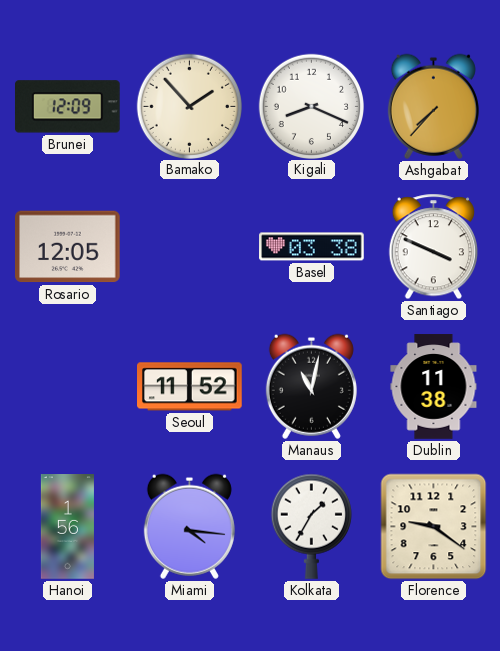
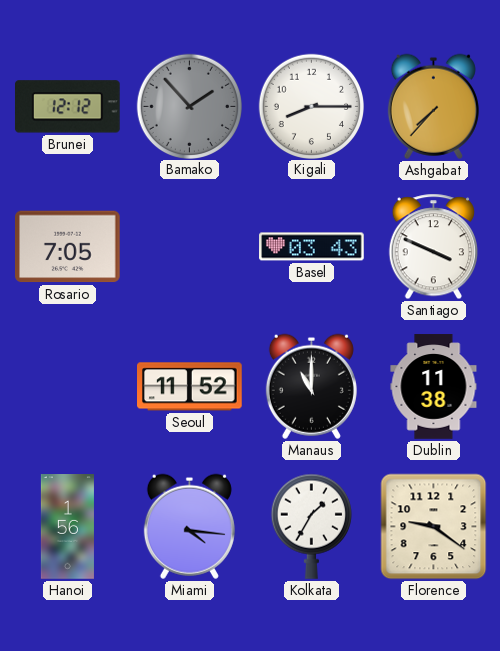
Brunei: 12:09 -> 12:12
Bamako dial: cream -> grey
Kigali: 8:19 -> 8:15
Rosario: 12:05 -> 7:05
Basel: 03:38 -> 03:43
Manaus: 11:02 -> 11:00
